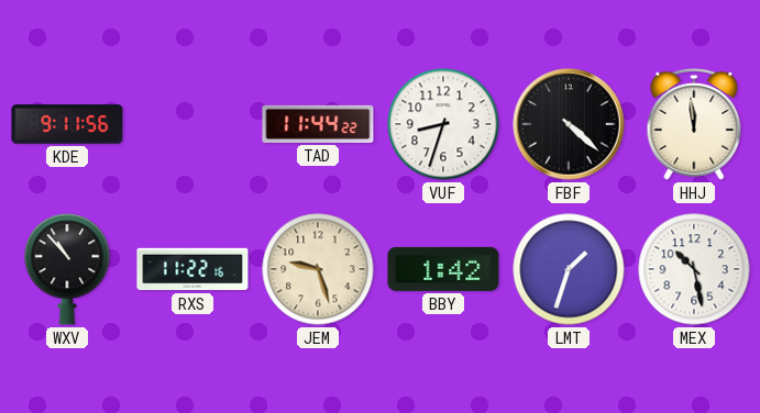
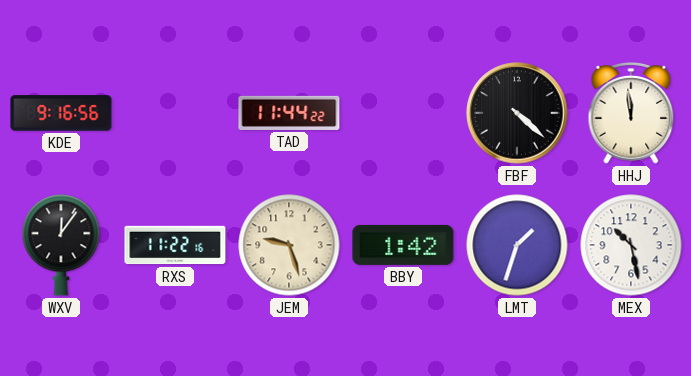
KDE: 9:11 -> 9:16
VUF: 8:33 -> none
WXV: 10:53 -> 12:06
